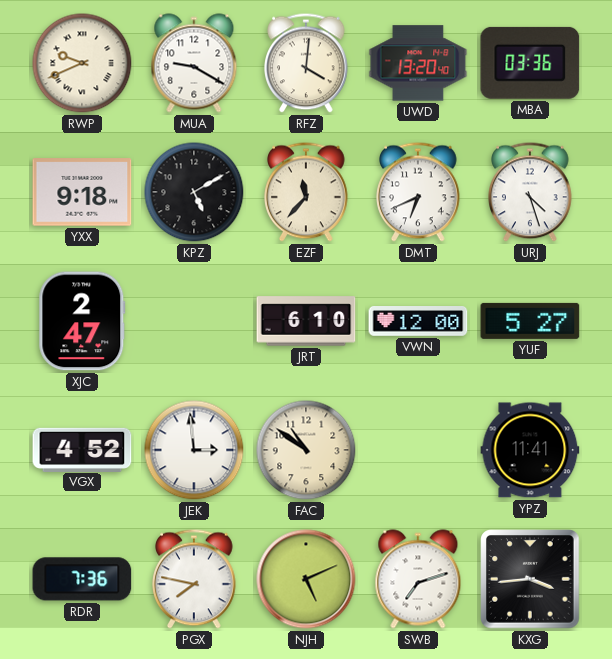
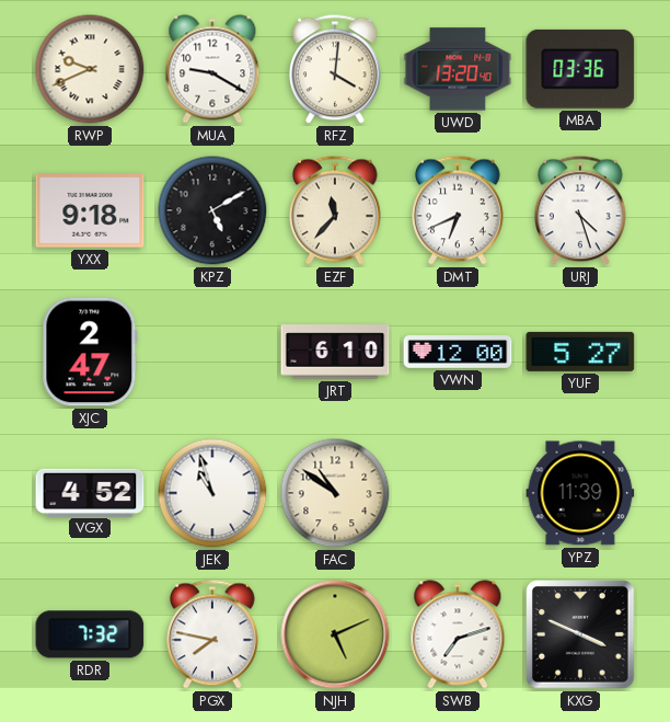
JEK: 2:59 -> 10:57
YPZ: 11:41 -> 11:39
RDR: 7:36 -> 7:32
KXG: 3:44 -> 3:49
